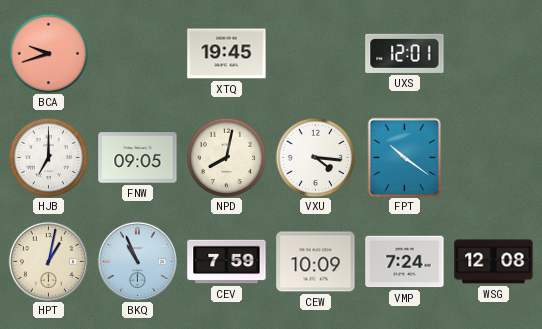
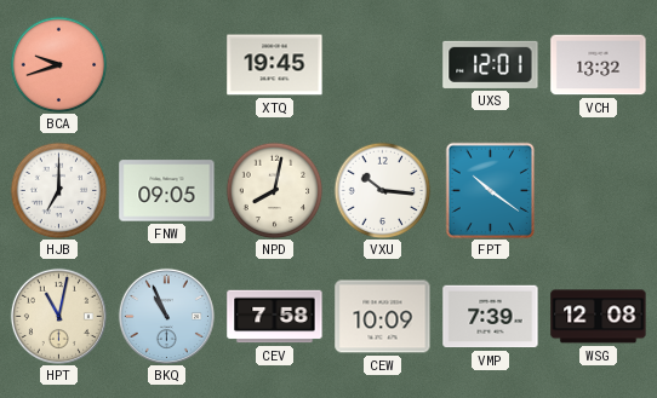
VCH: none -> 13:32
VXU: 4:16 -> 10:16
HPT: 1:02 -> 11:02
CEV: 7:59 -> 7:58
VMP: 7:24 -> 7:39
